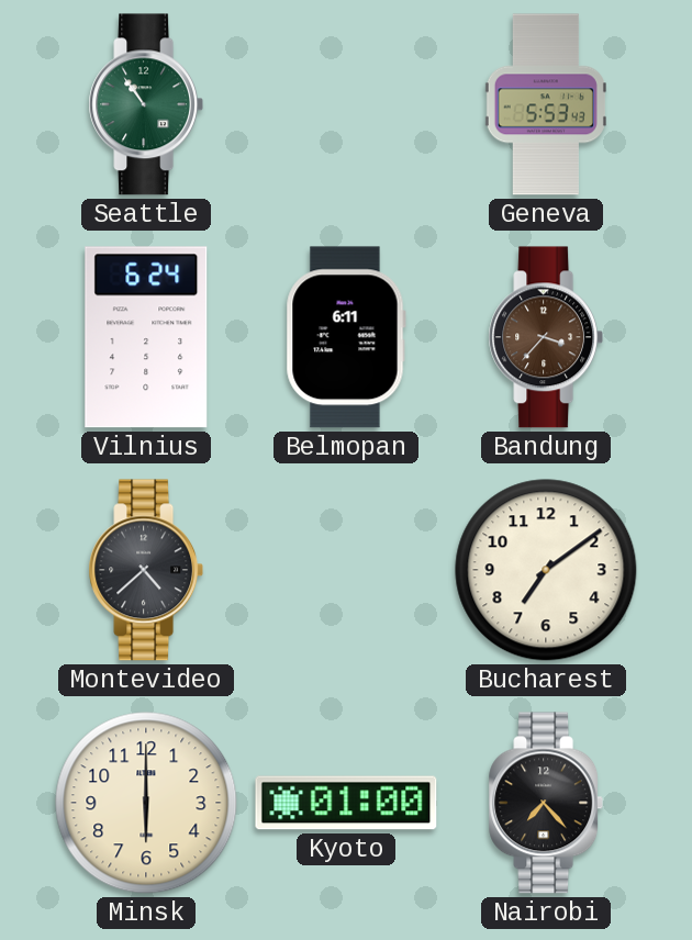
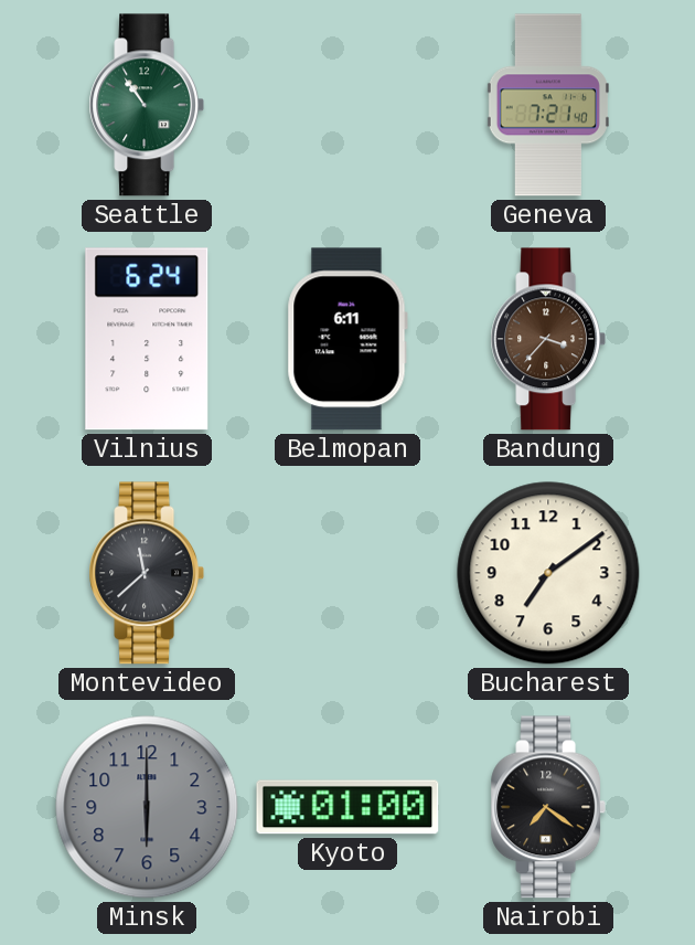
Geneva: 5:53 -> 7:21
Montevideo: 4:38 -> 11:38
Minsk dial: cream -> grey
Nairobi: 7:23 -> 7:21
